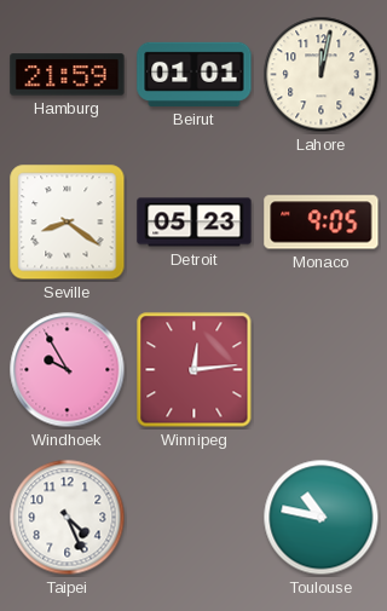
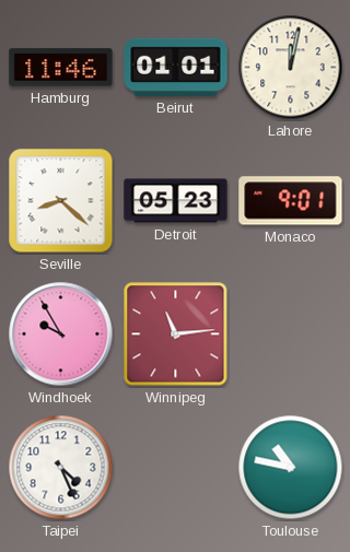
Hamburg: 21:59 -> 11:46
Seville: 8:21 -> 8:22
Monaco: 9:05 -> 9:01
Winnipeg: 12:14 -> 11:14
